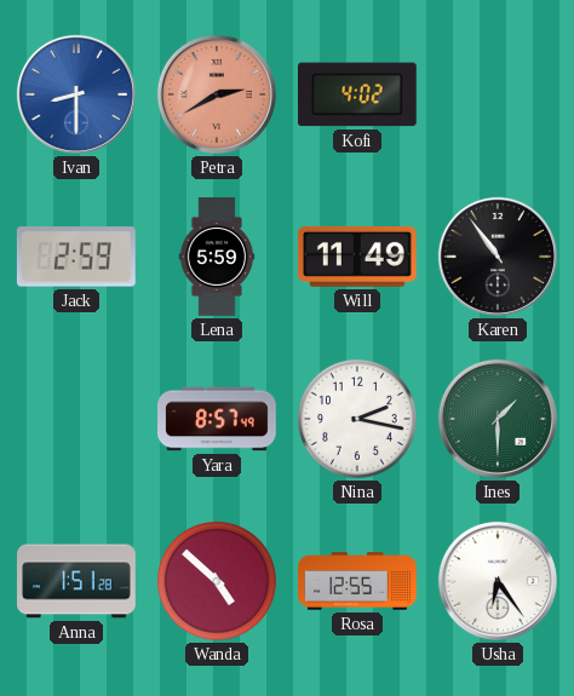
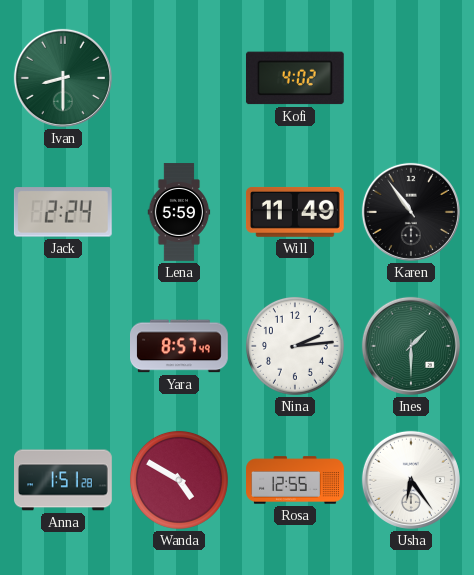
Ivan dial: blue -> green
Petra: 2:40 -> none
Jack: 2:59 -> 2:24
Nina: 2:17 -> 2:14
Wanda: 4:52 -> 4:50
